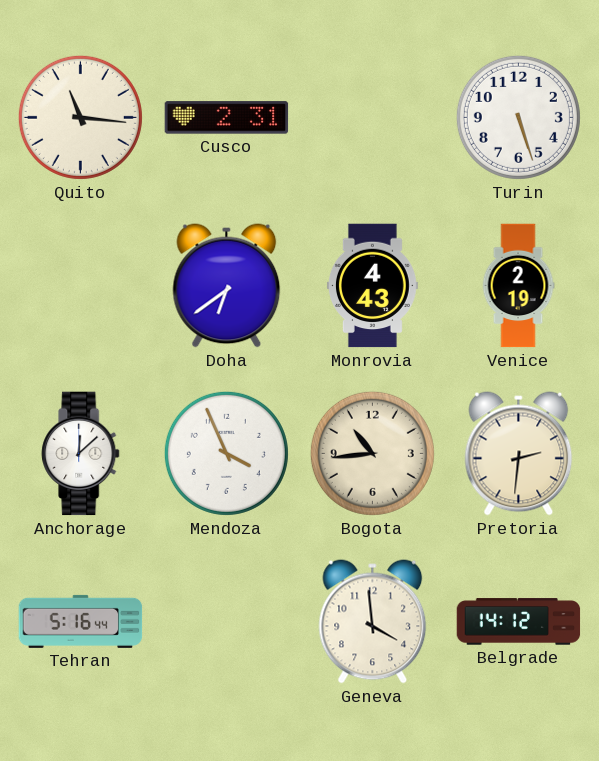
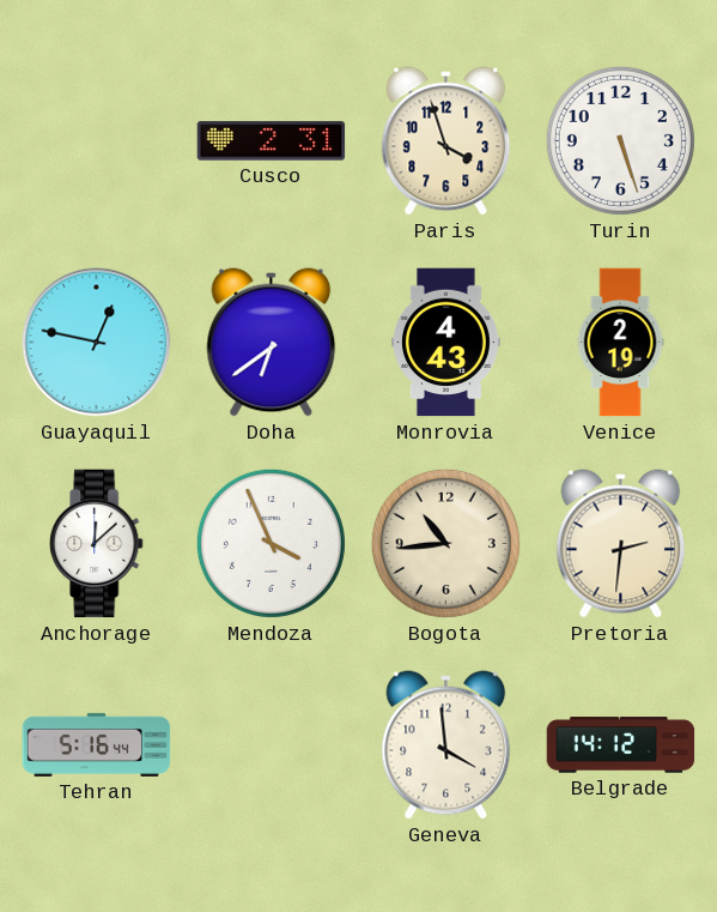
Quito: 11:16 -> none
Paris: none -> 3:57
Guayaquil: none -> 12:47
